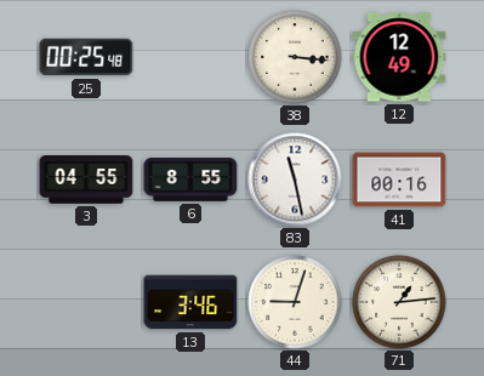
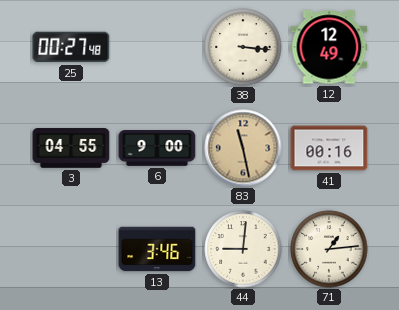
25: 00:25 -> 00:27
6: 8:55 -> 9:00
83 dial: white -> champagne
44: 9:03 -> 9:01
